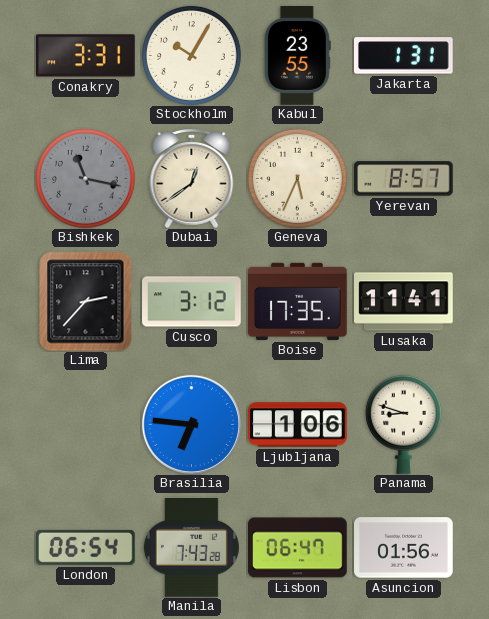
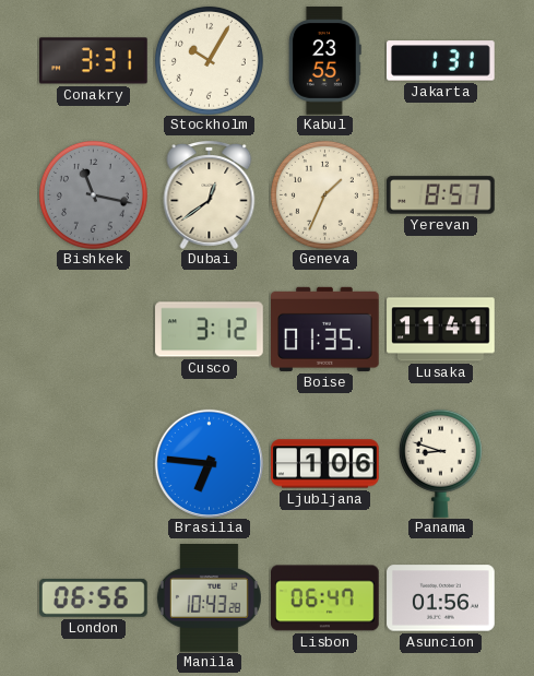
Geneva: 5:34 -> 1:34
Lima: 2:37 -> none
Boise: 17:35 -> 01:35
London: 06:54 -> 06:56
Manila: 7:43 -> 10:43
